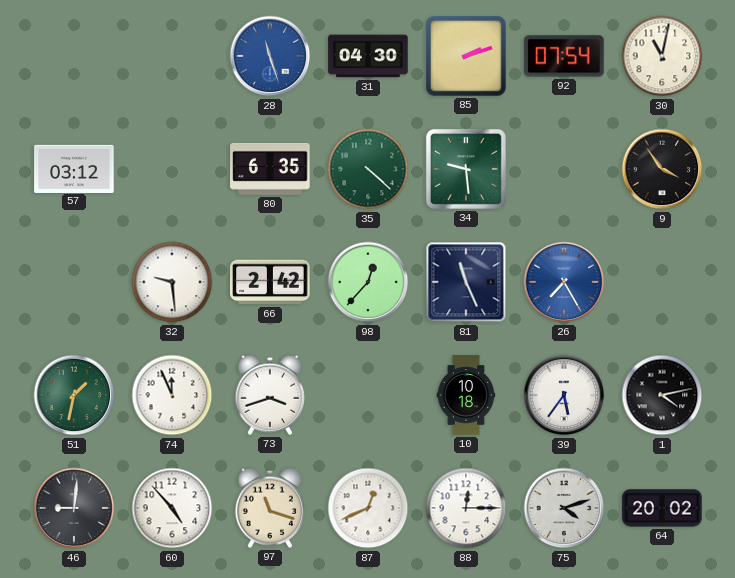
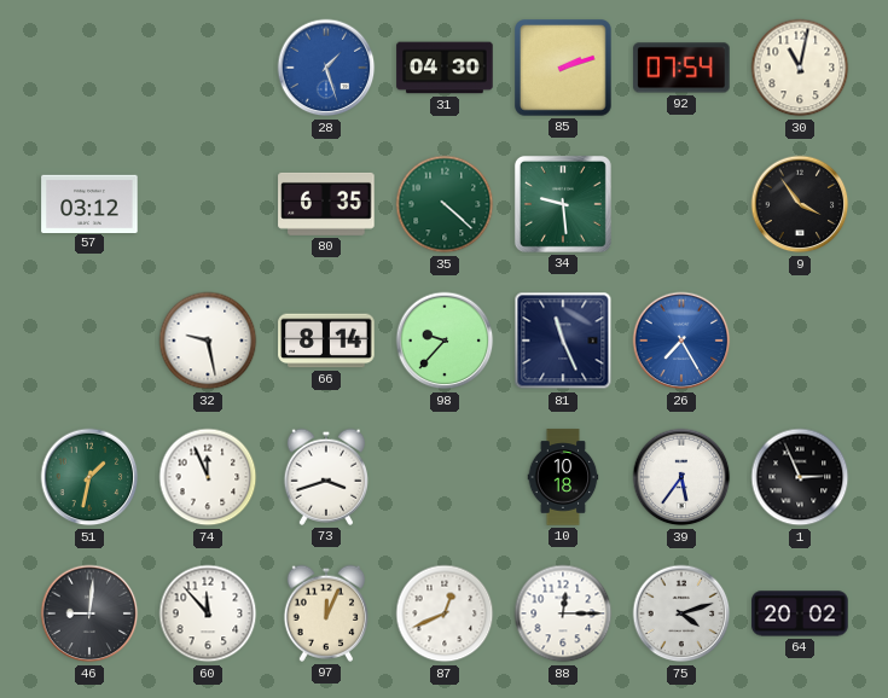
28: 11:27 -> 1:27
32: 9:29 -> 9:28
66: 2:42 -> 8:14
98: 12:37 -> 9:37
1: 4:13 -> 2:56
60: 4:53 -> 11:53
97: 11:18 -> 12:04
